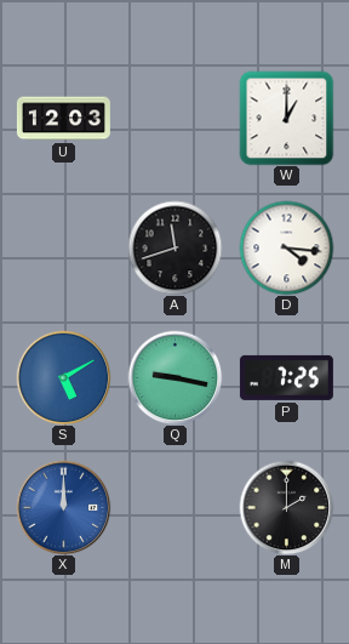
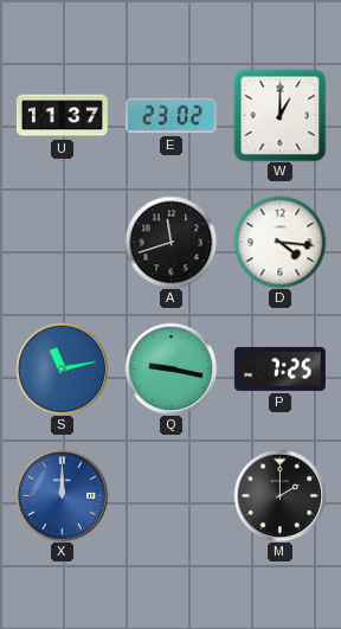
U: 12:03 -> 11:37
E: none -> 23:02
S: 5:10 -> 11:13
